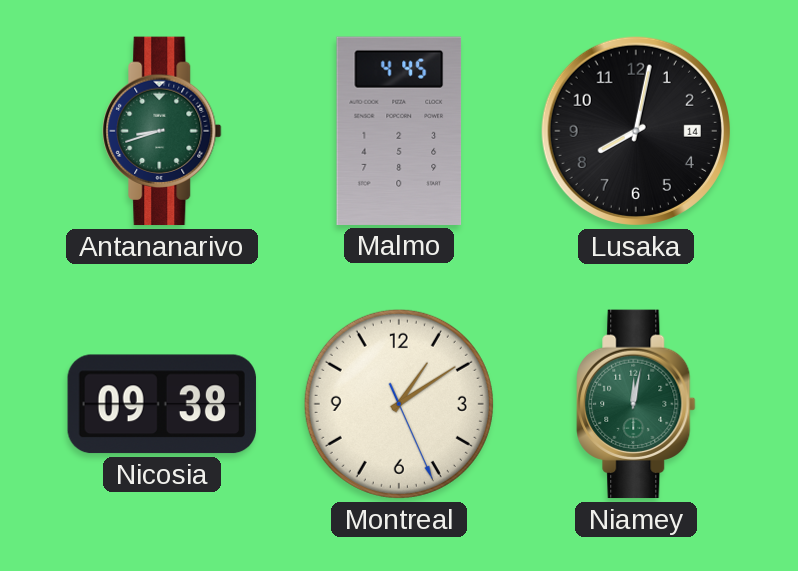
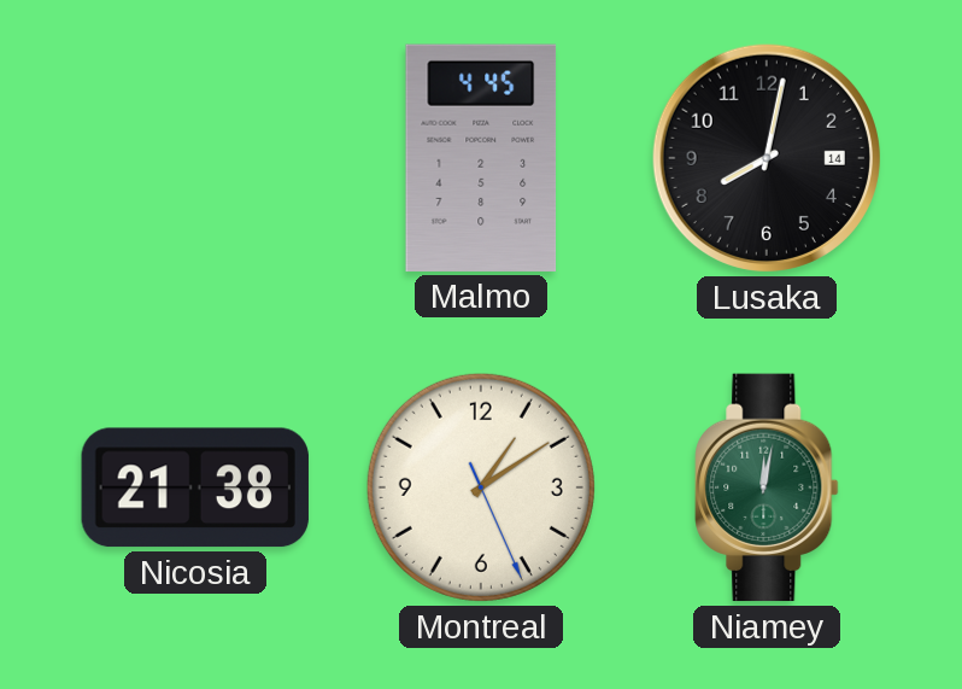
Antananarivo: 8:42 -> none
Nicosia: 09:38 -> 21:38
